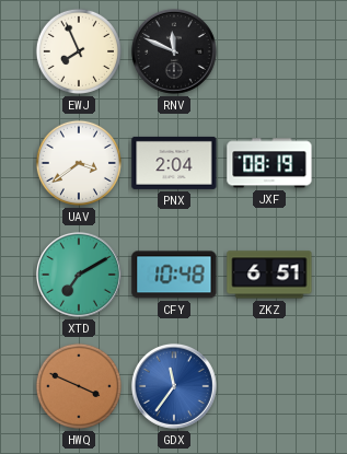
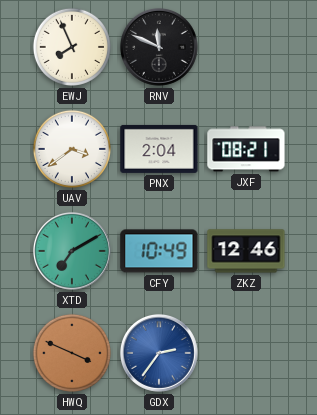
JXF: 08:19 -> 08:21
CFY: 10:48 -> 10:49
ZKZ: 6:51 -> 12:46
GDX: 11:36 -> 2:36
